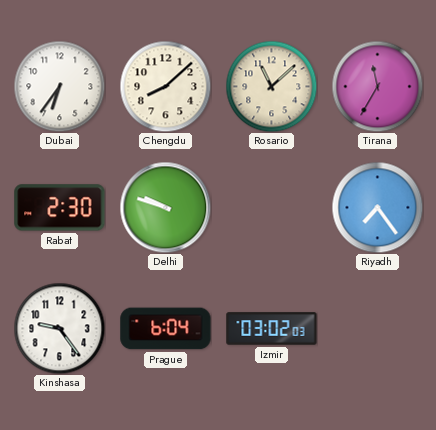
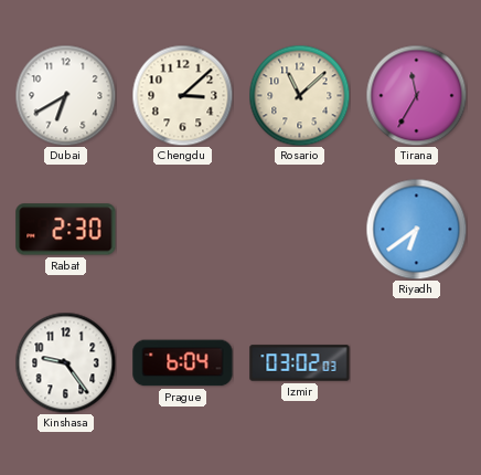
Dubai: 6:36 -> 6:40
Chengdu: 8:08 -> 3:08
Delhi: 9:48 -> none
Riyadh: 7:24 -> 6:39
